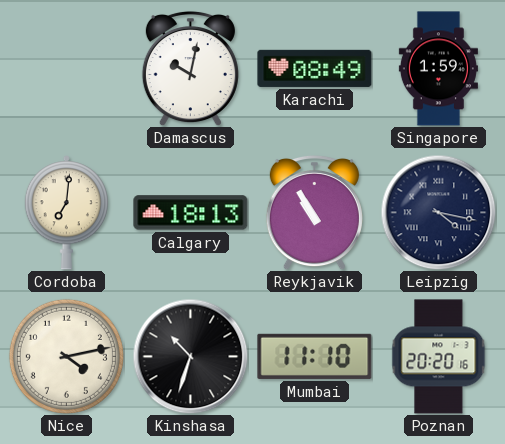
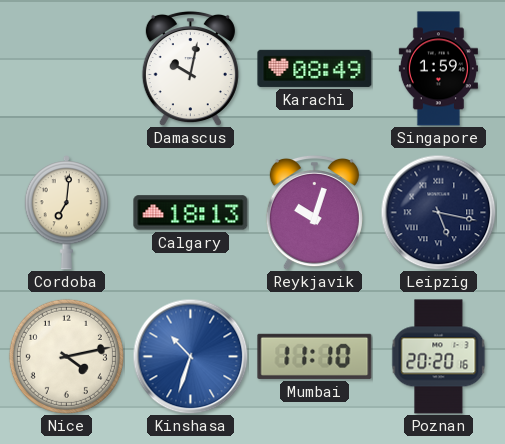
Reykjavik: 10:55 -> 10:03
Leipzig: 4:17 -> 5:17
Kinshasa dial: black -> blue
